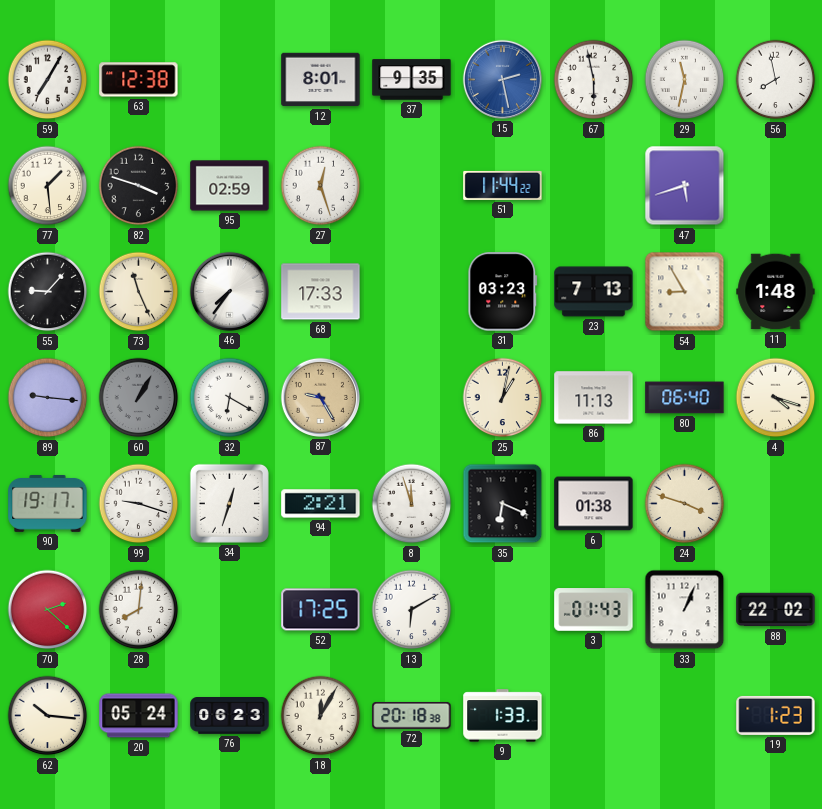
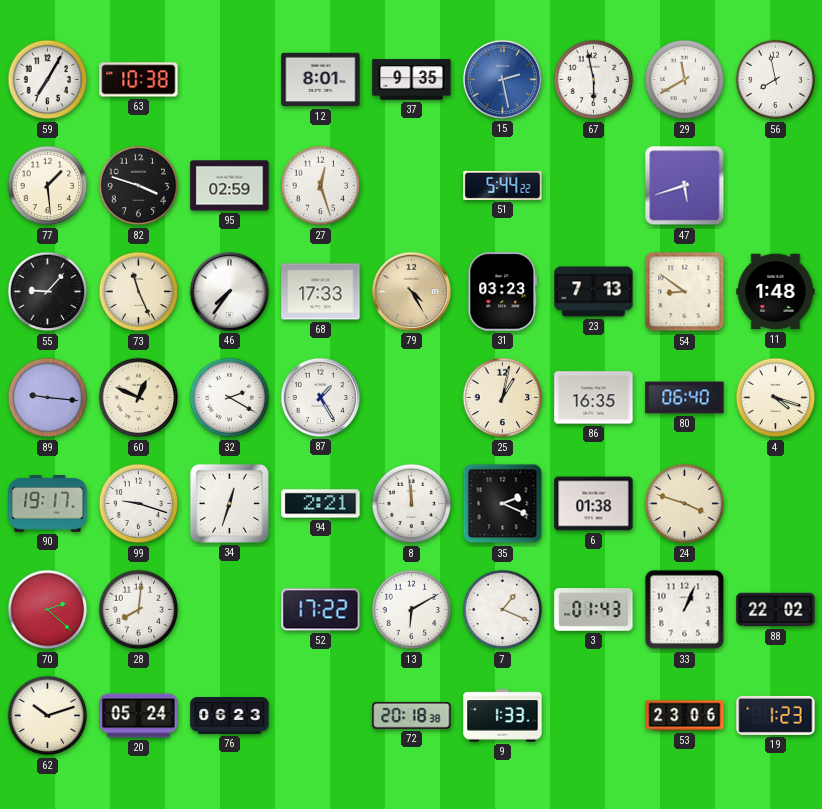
63: 12:38 -> 10:38
29: 11:32 -> 11:40
51: 11:44 -> 5:44
79: none -> 4:25
54: 8:55 -> 8:51
60: 1:05 -> 12:49
60 dial: grey -> cream
32: 6:20 -> 2:20
87: 9:25 -> 1:25
87 dial: champagne -> white
86: 11:13 -> 16:35
8: 11:57 -> 11:59
35: 6:19 -> 2:19
52: 17:25 -> 17:22
7: none -> 1:19
62: 10:16 -> 10:12
18: 12:05 -> none
53: none -> 23:06
